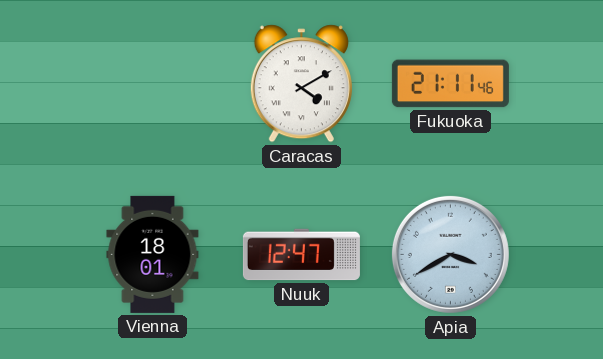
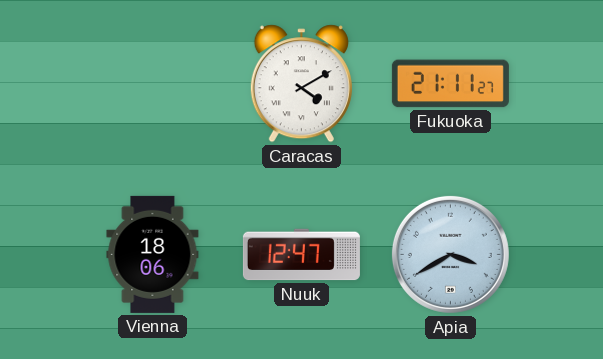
Fukuoka: 21:11:46 -> 21:11:27
Vienna: 18:01 -> 18:06
